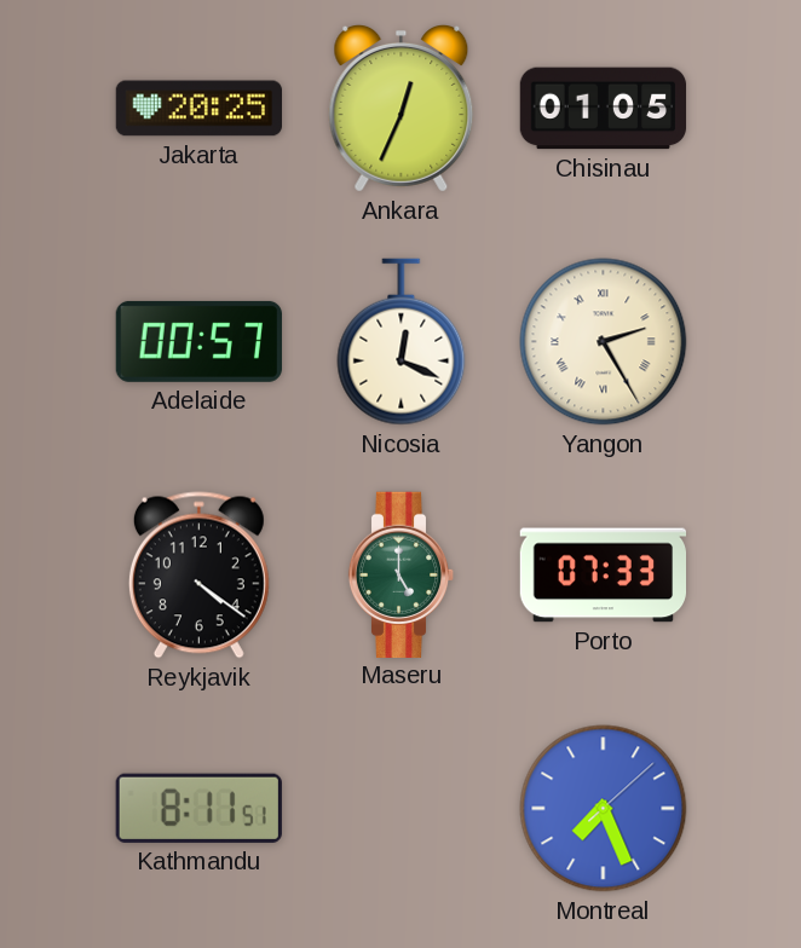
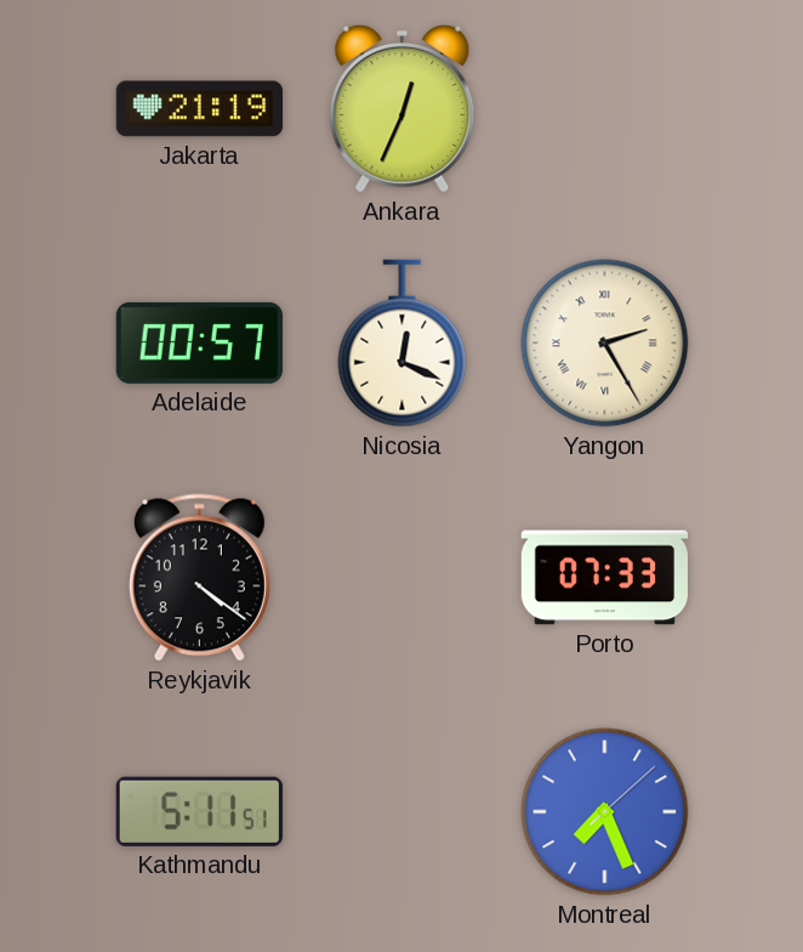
Jakarta: 20:25 -> 21:19
Chisinau: 01:05 -> none
Maseru: 5:00 -> none
Kathmandu: 8:11 -> 5:11
